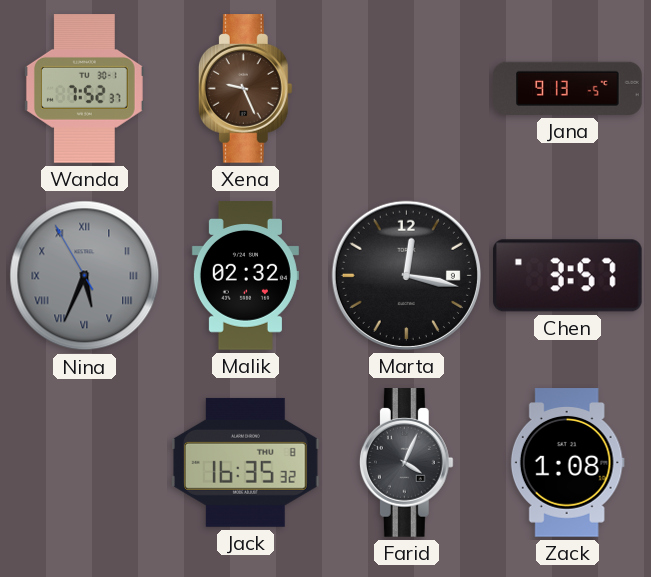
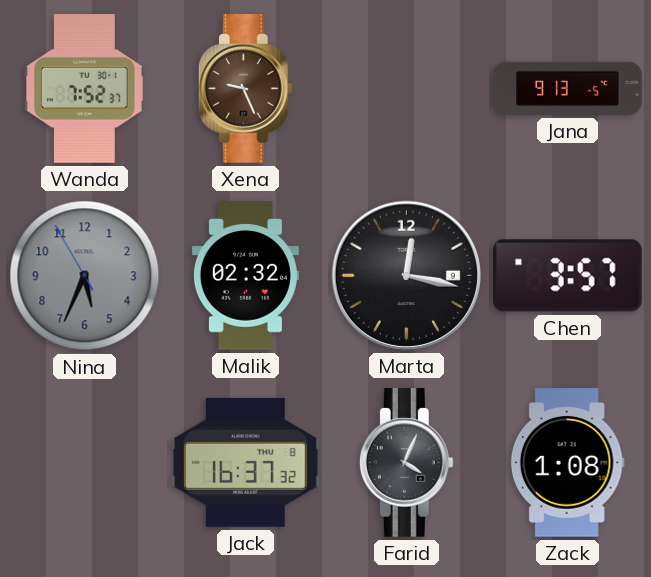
Nina numerals: Roman -> Arabic
Jack: 16:35 -> 16:37
